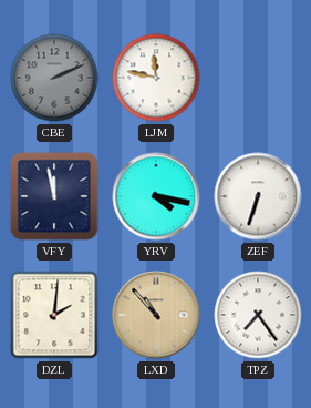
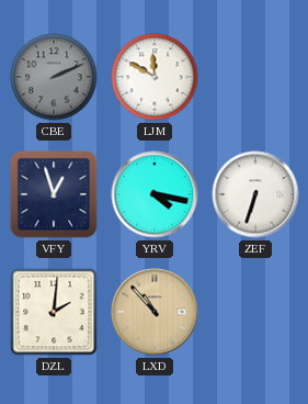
LJM: 11:47 -> 11:50
VFY: 11:58 -> 12:57
TPZ: 7:24 -> none
